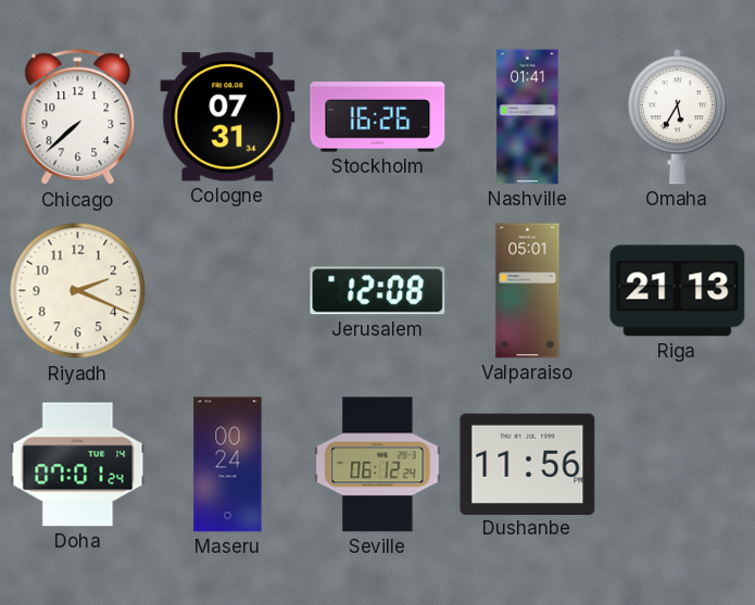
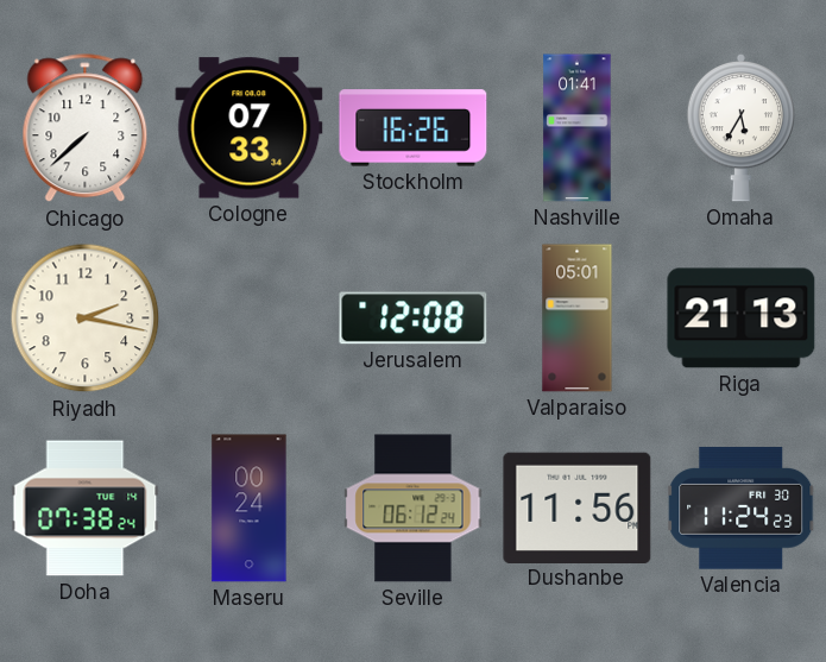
Cologne: 07:31 -> 07:33
Riyadh: 2:19 -> 2:17
Doha: 07:01 -> 07:38
Valencia: none -> 11:24
